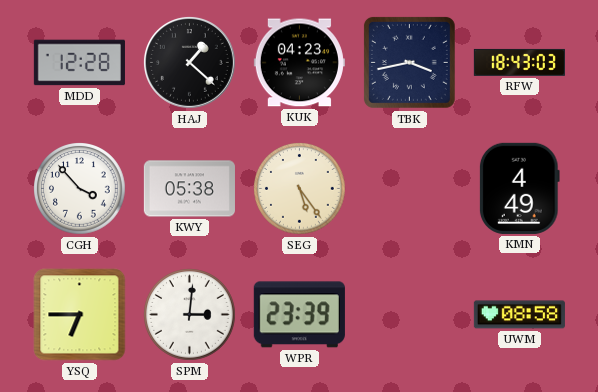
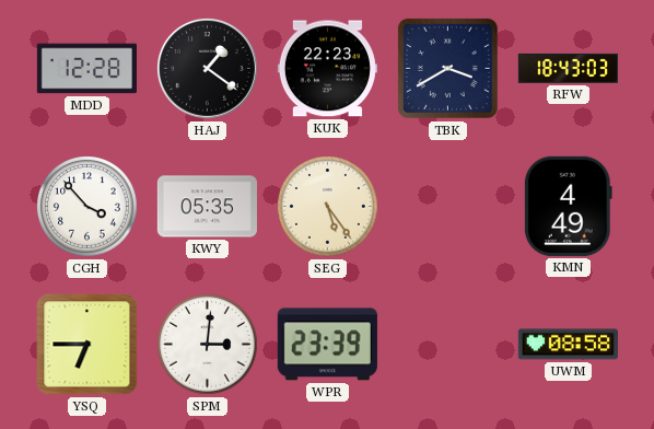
HAJ: 1:22 -> 1:21
KUK: 04:23 -> 22:23
TBK: 3:43 -> 3:40
KWY: 05:38 -> 05:35
